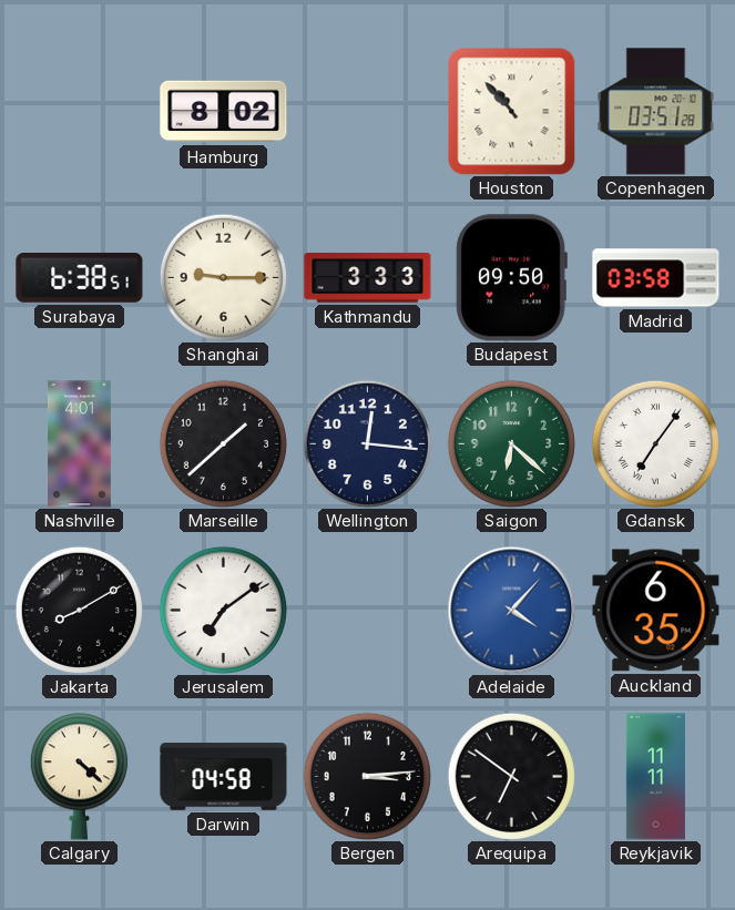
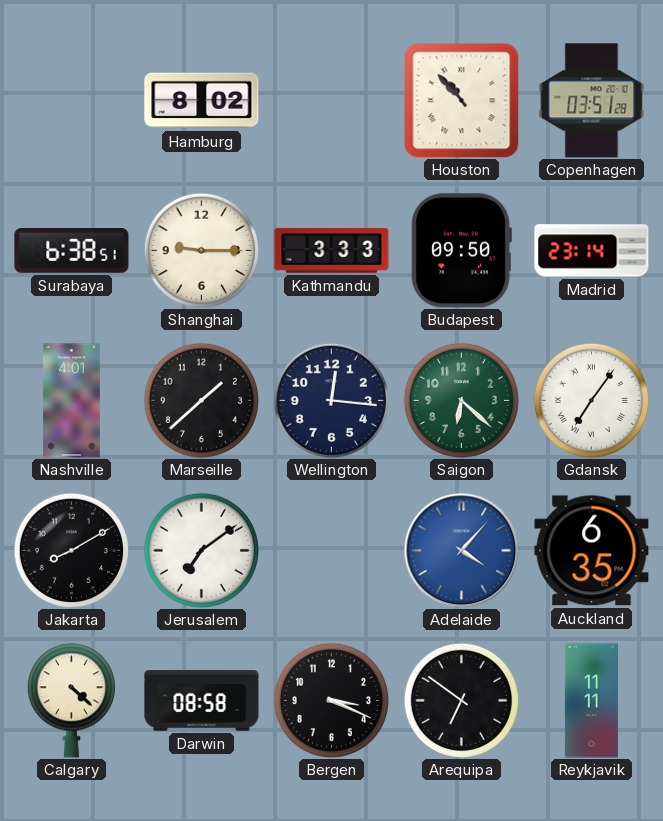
Madrid: 03:58 -> 23:14
Darwin: 04:58 -> 08:58
Bergen: 3:14 -> 3:19
